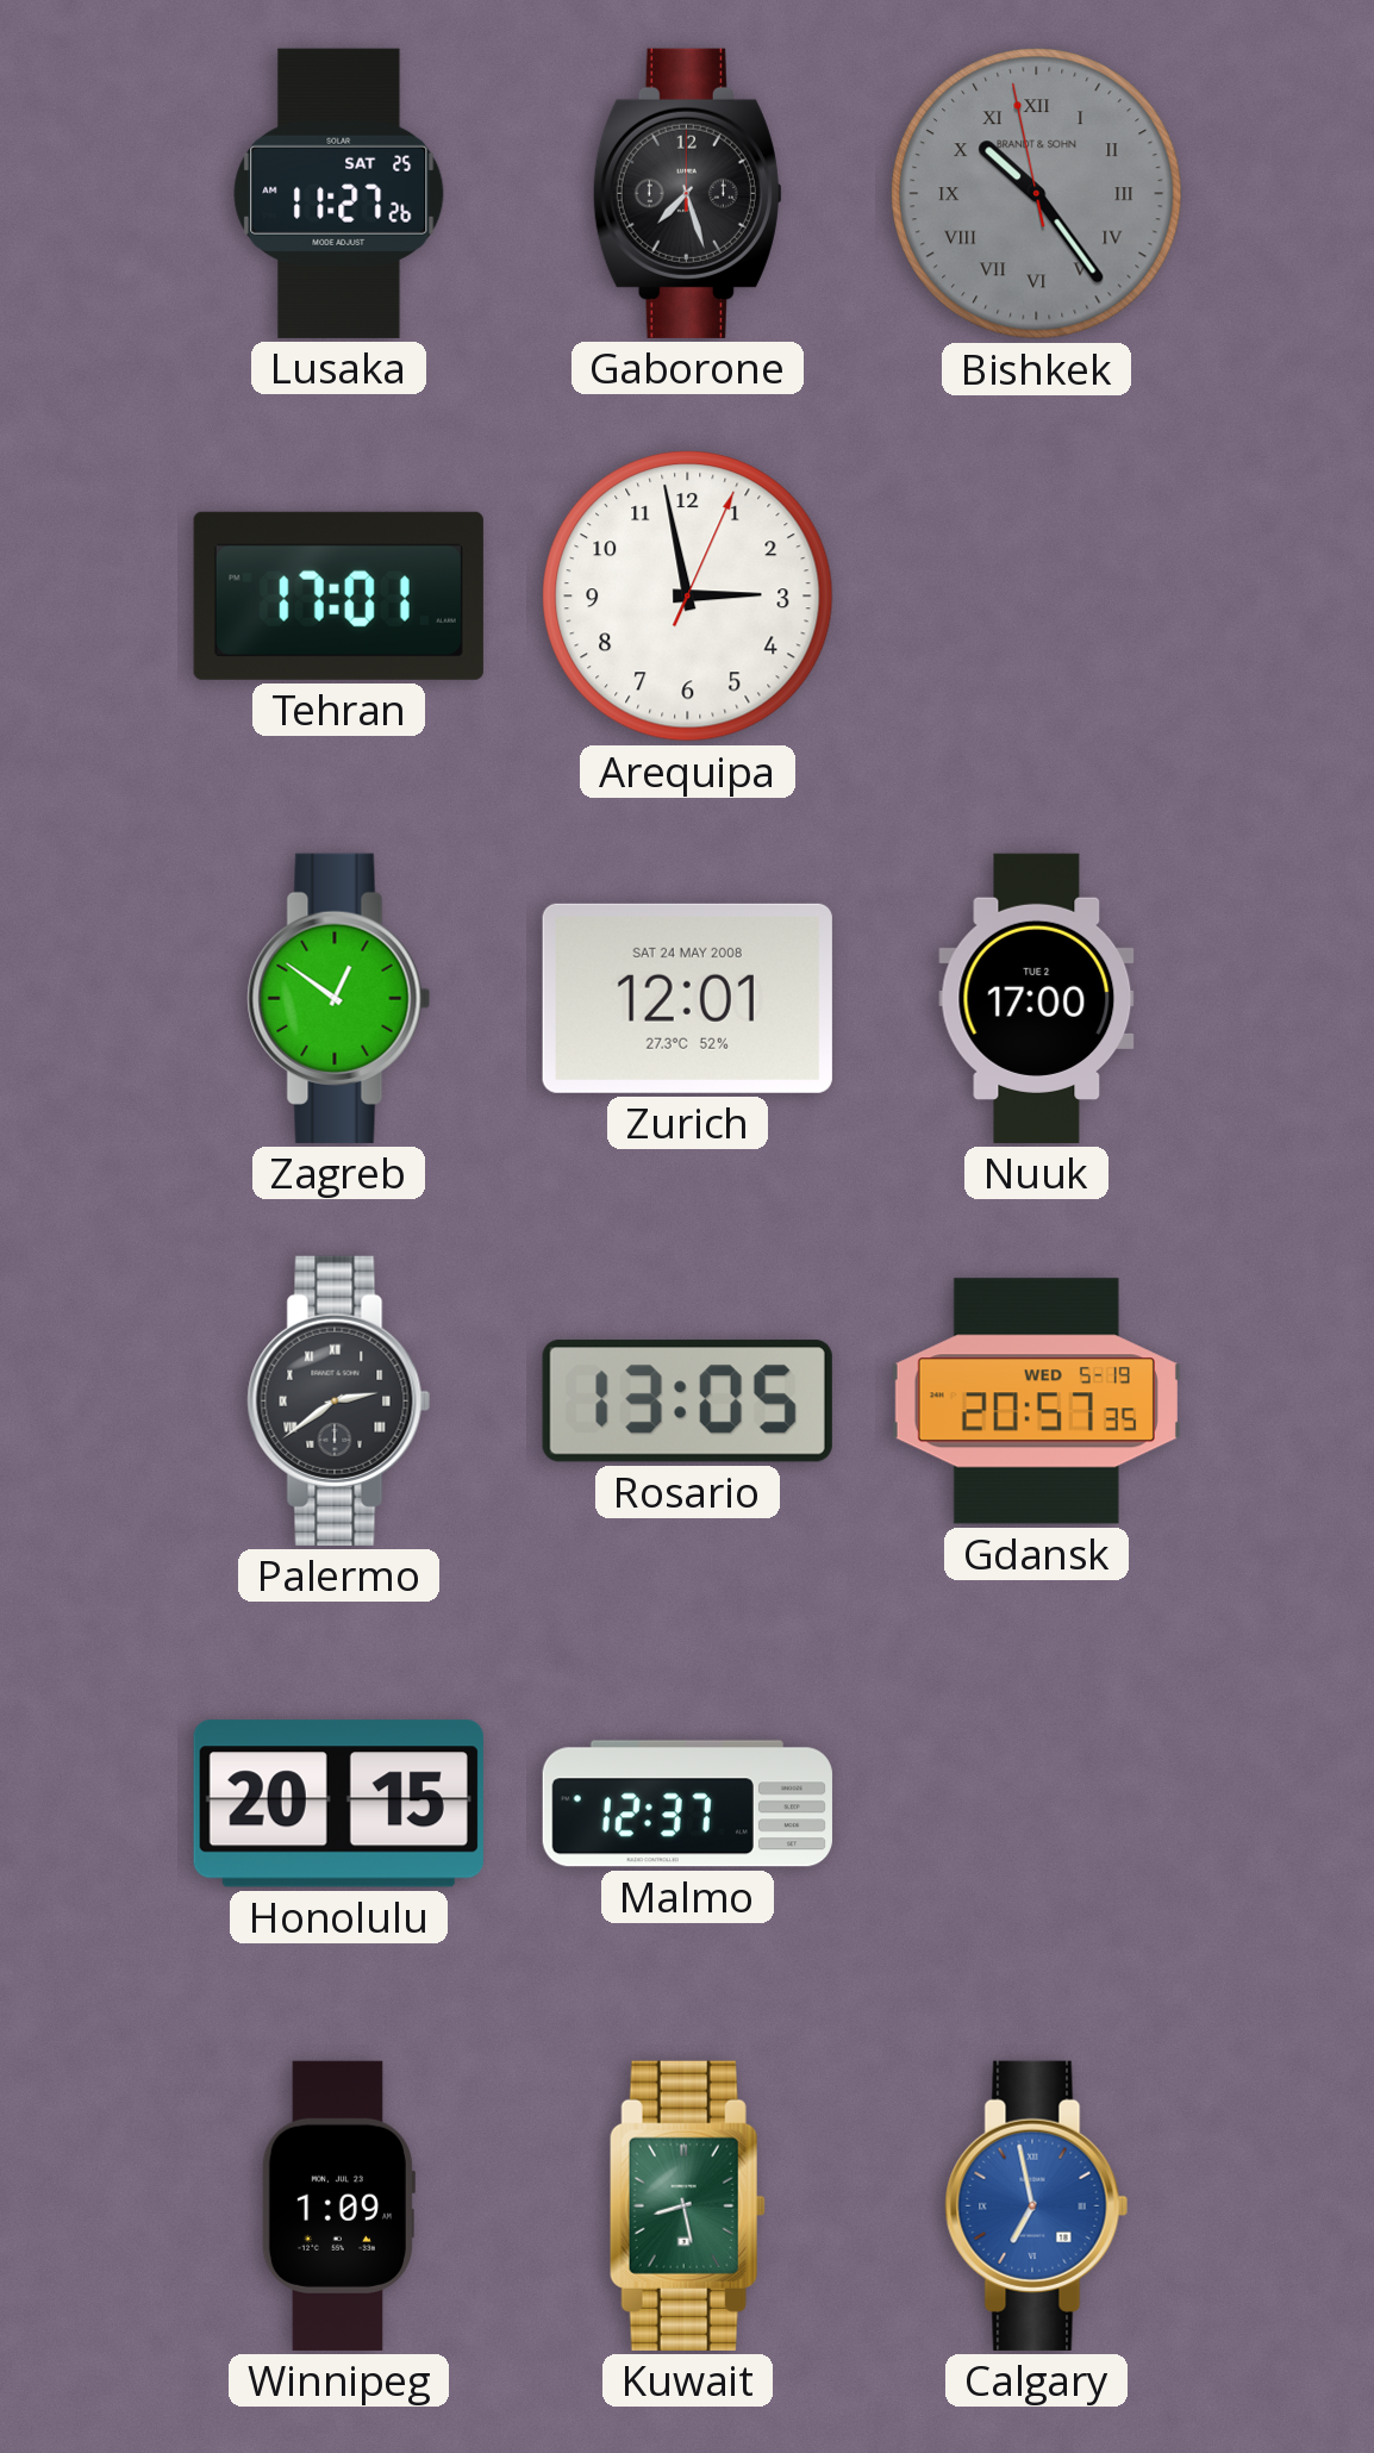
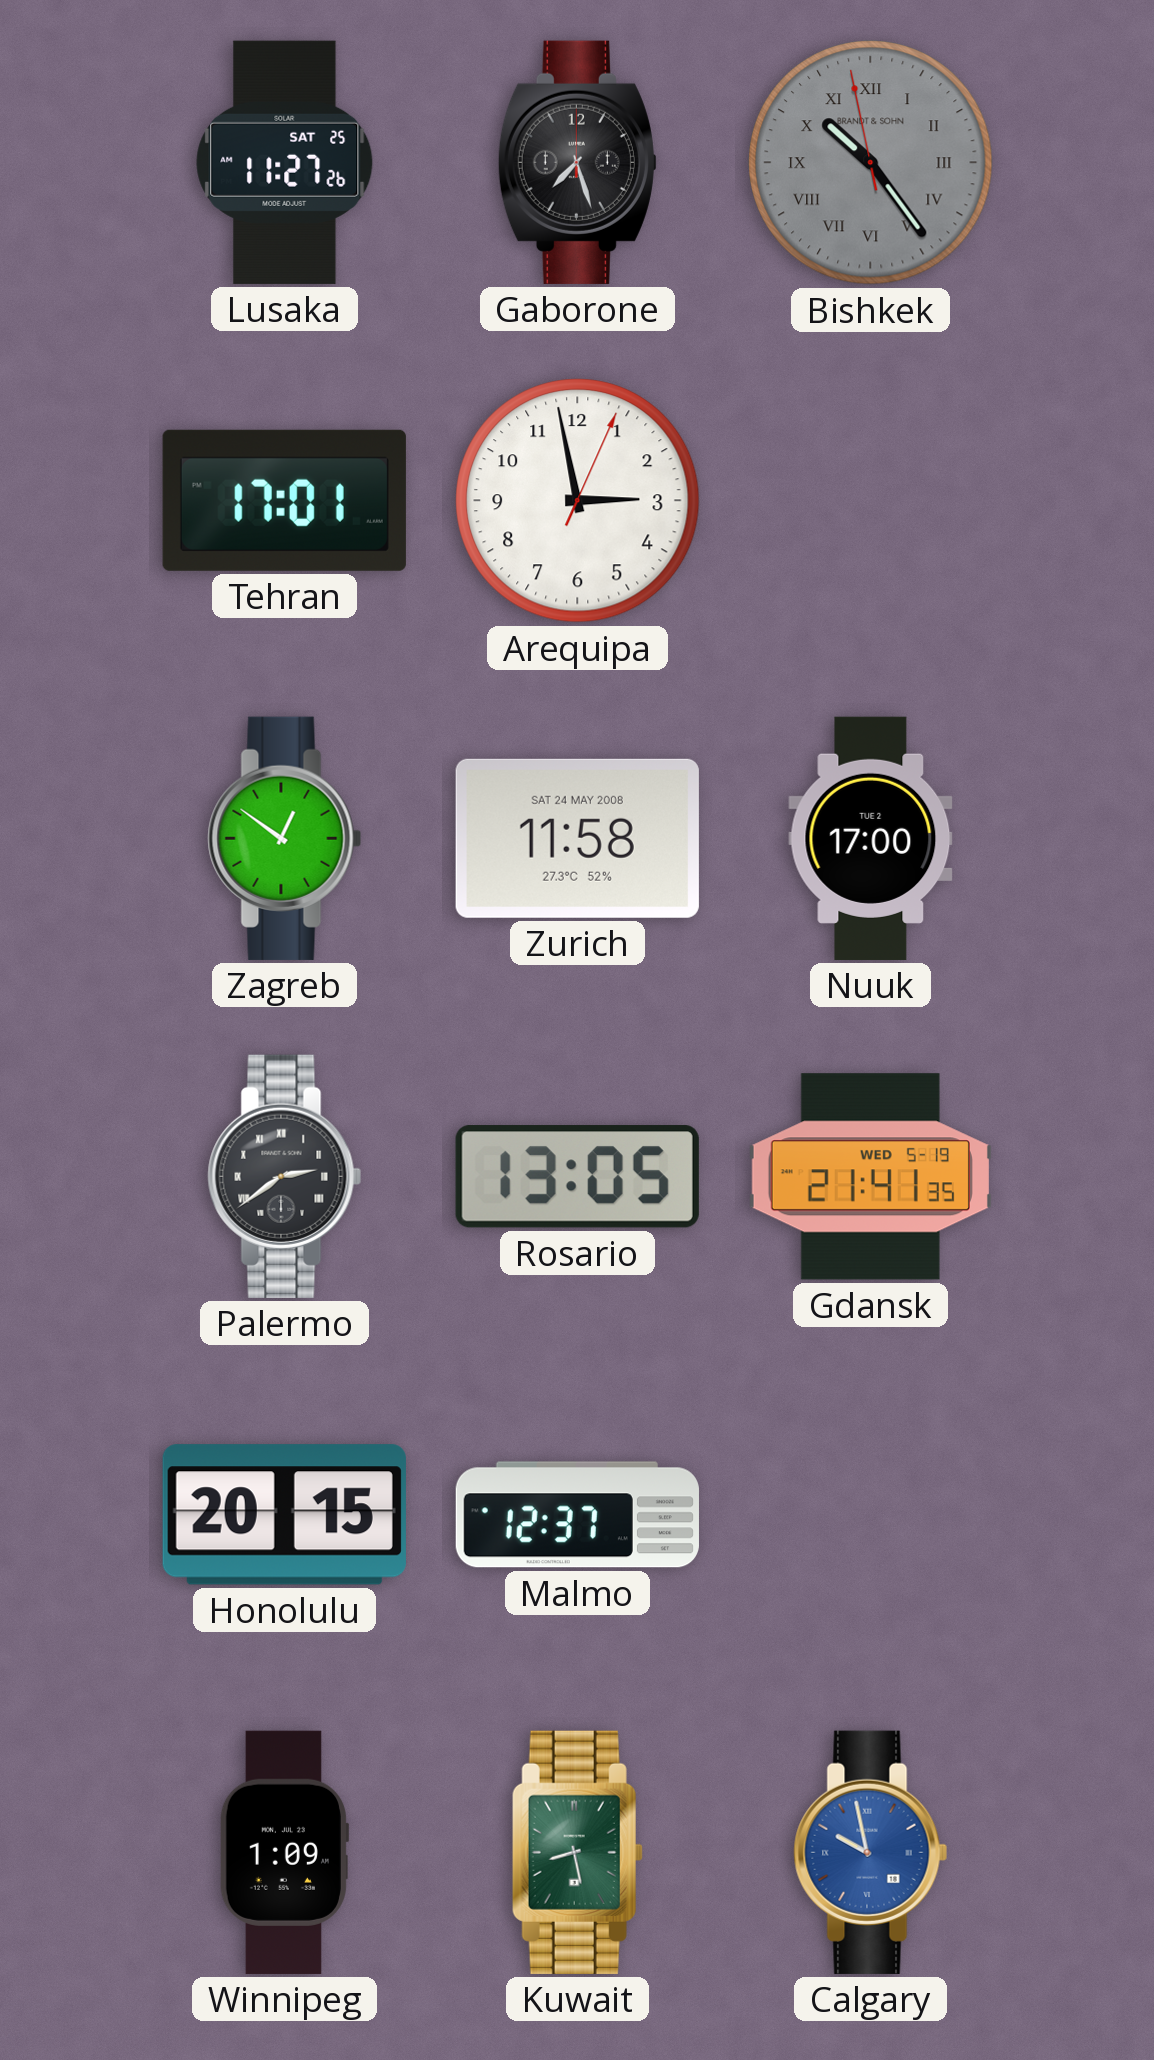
Zurich: 12:01 -> 11:58
Gdansk: 20:57 -> 21:41
Calgary: 6:58 -> 9:58
